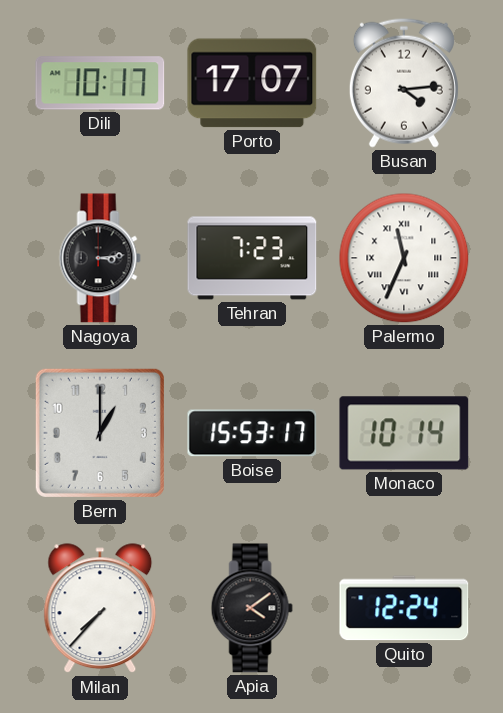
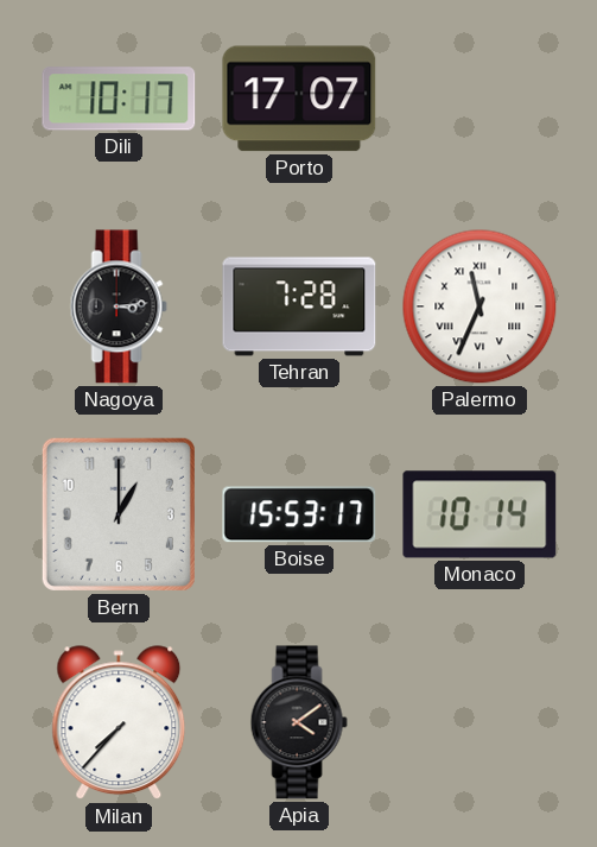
Busan: 4:14 -> none
Tehran: 7:23 -> 7:28
Quito: 12:24 -> none
